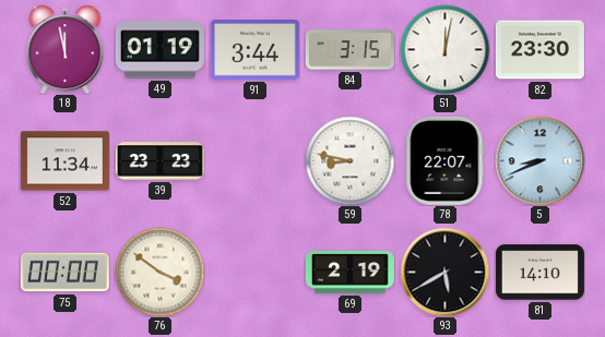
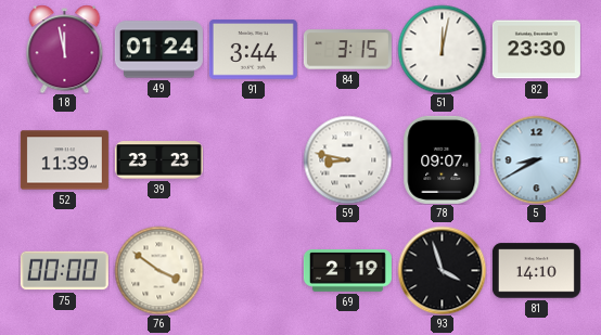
49: 01:19 -> 01:24
52: 11:34 -> 11:39
78: 22:07 -> 09:07
5: 8:41 -> 8:40
93: 5:40 -> 3:57
